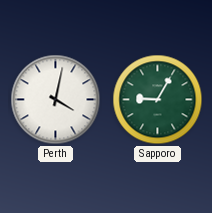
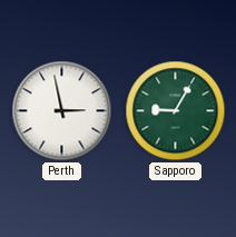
Perth: 4:02 -> 2:58
